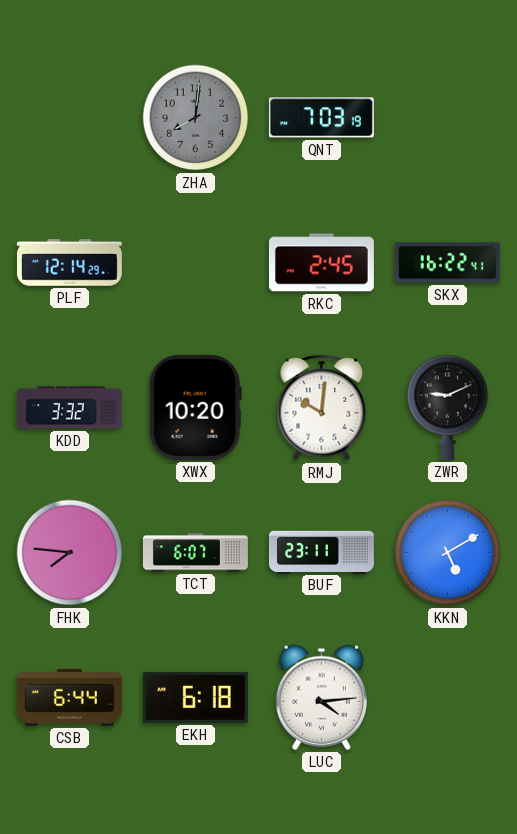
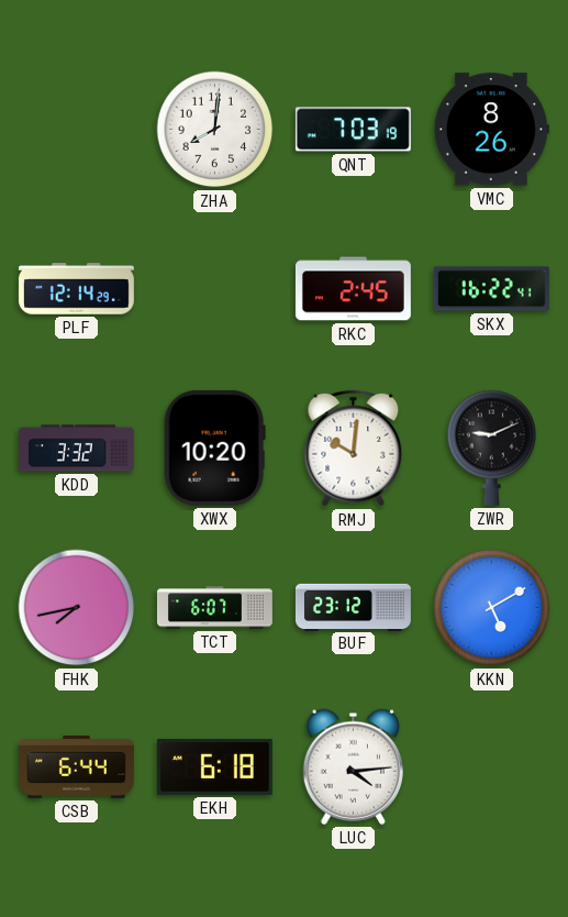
ZHA dial: grey -> white
VMC: none -> 8:26
FHK: 7:46 -> 7:43
BUF: 23:11 -> 23:12
